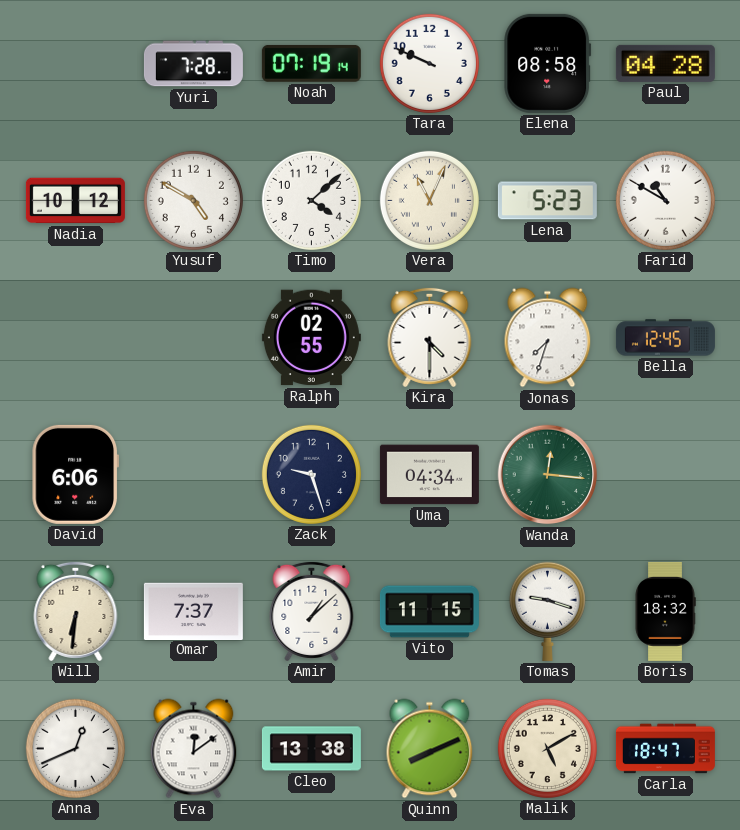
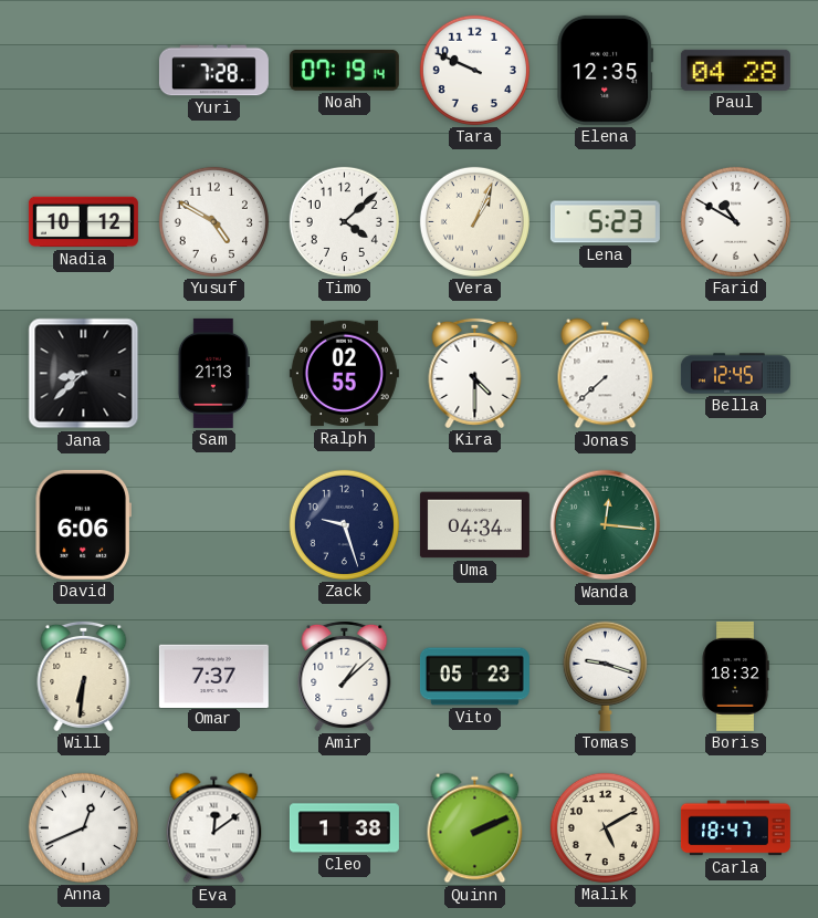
Elena: 08:58 -> 12:35
Vera: 11:04 -> 1:04
Jana: none -> 8:38
Sam: none -> 21:13
Jonas: 7:33 -> 7:38
Vito: 11:15 -> 05:23
Cleo: 13:38 -> 1:38
Quinn: 8:11 -> 2:11
